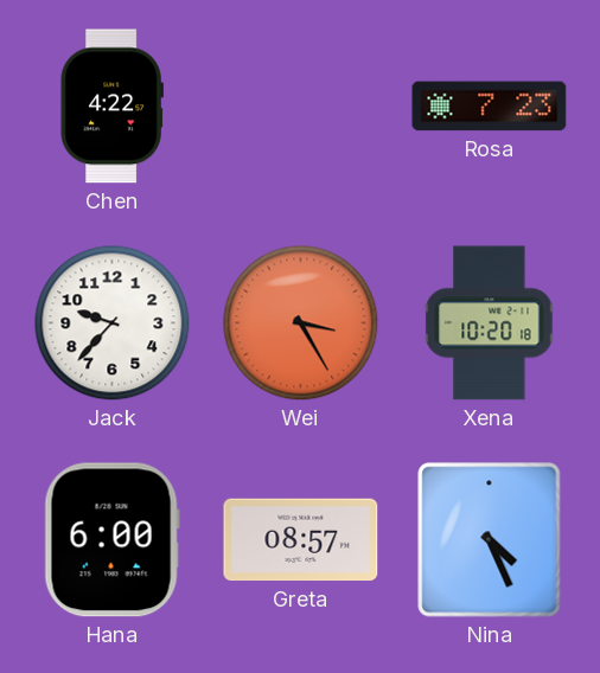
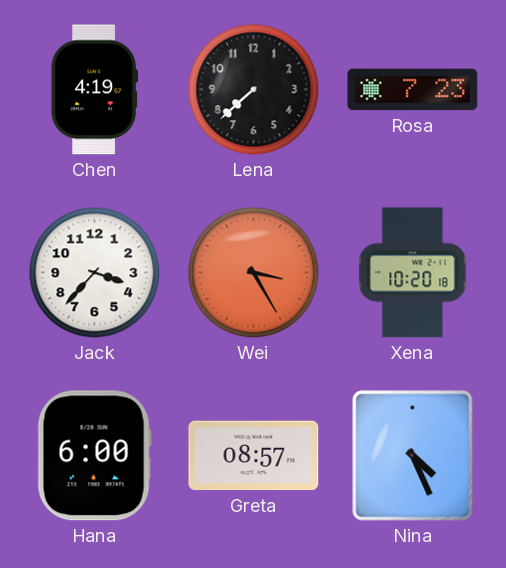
Chen: 4:22 -> 4:19
Lena: none -> 7:38
Jack: 9:37 -> 3:37
